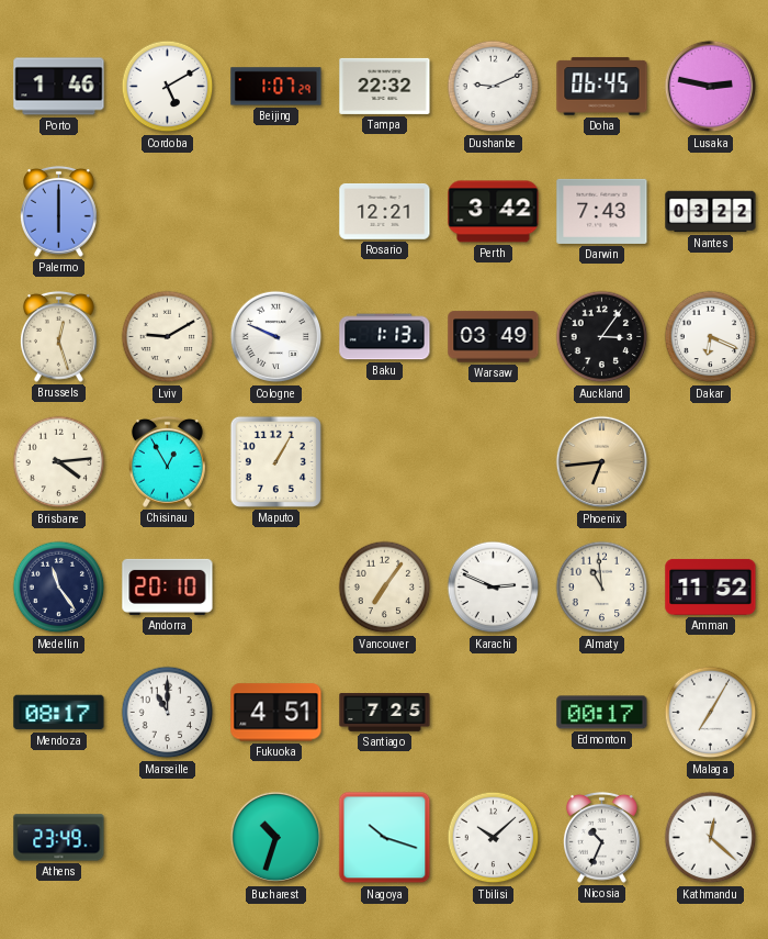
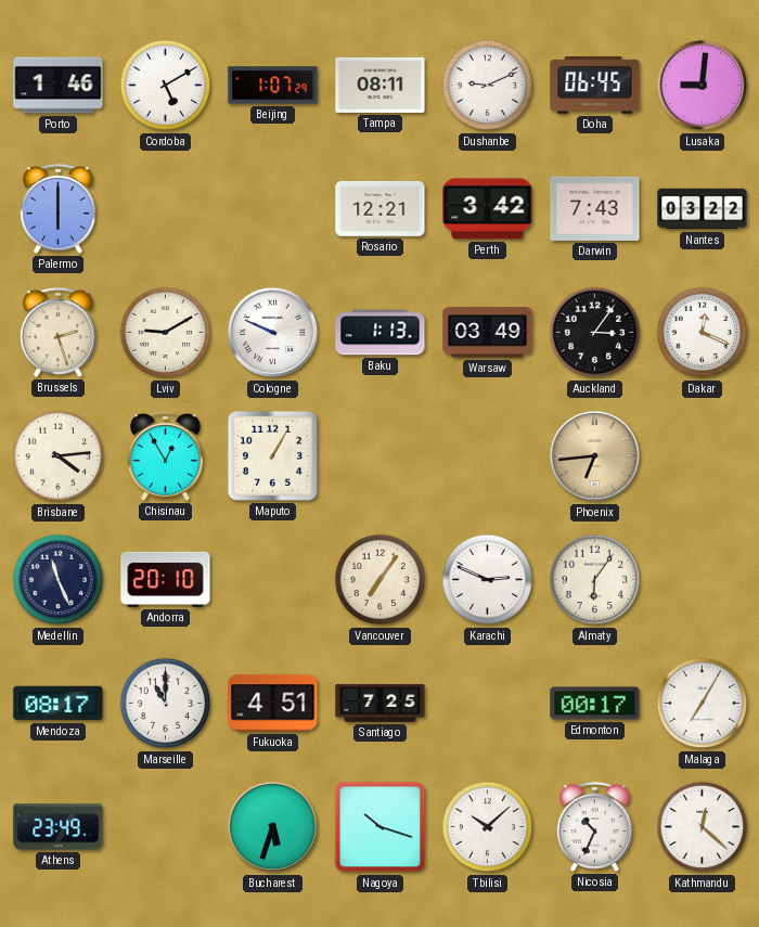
Tampa: 22:32 -> 08:11
Lusaka: 2:47 -> 9:01
Brussels: 12:27 -> 2:27
Dakar: 6:19 -> 12:19
Medellin: 11:24 -> 11:26
Almaty: 10:59 -> 6:06
Amman: 11:52 -> none
Bucharest: 10:33 -> 5:33
